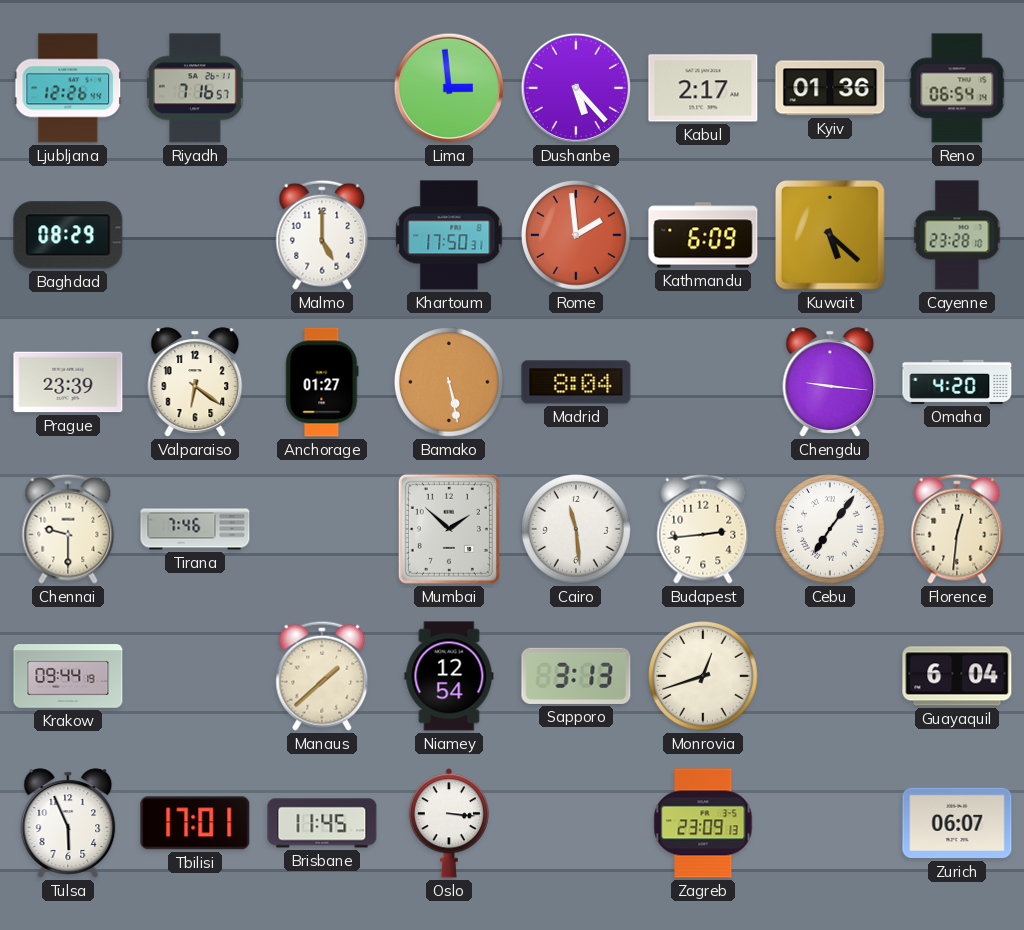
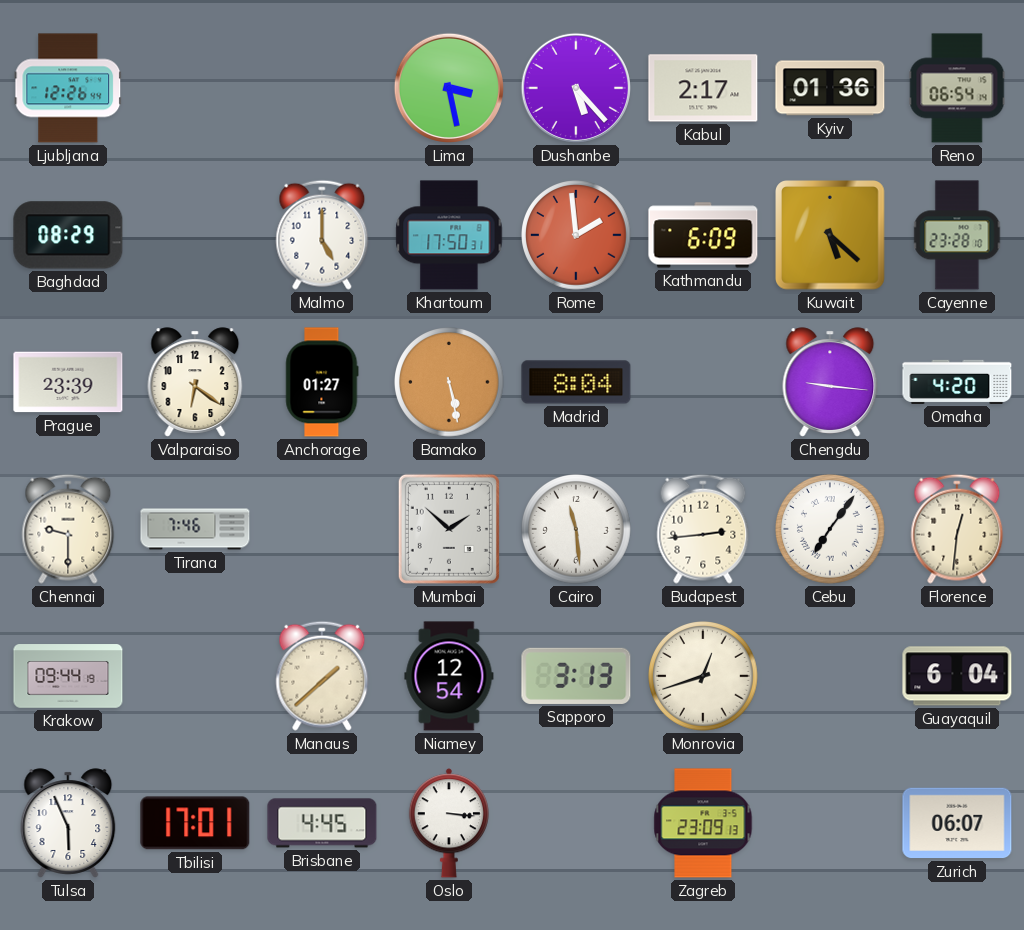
Riyadh: 7:16 -> none
Lima: 2:59 -> 3:28
Brisbane: 11:45 -> 4:45
